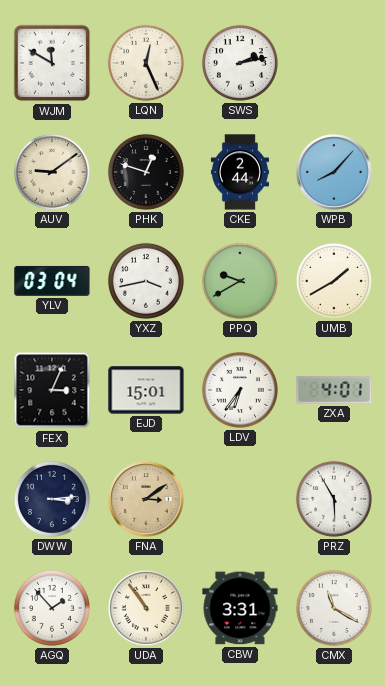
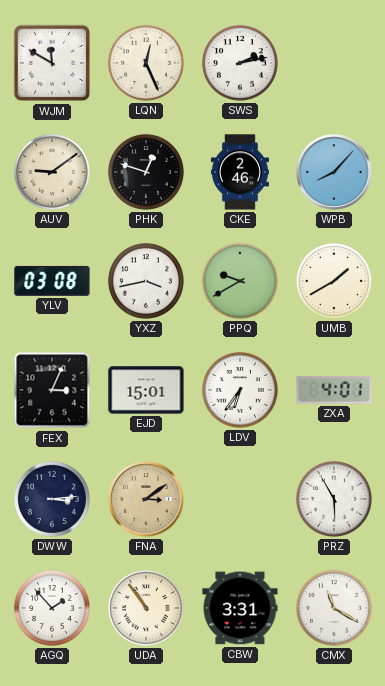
CKE: 2:44 -> 2:46
YLV: 03:04 -> 03:08
